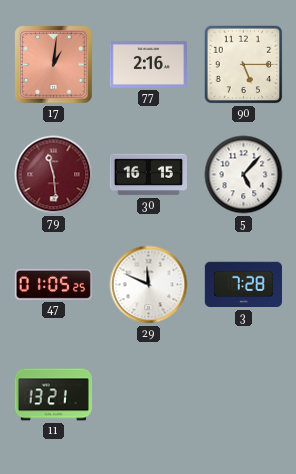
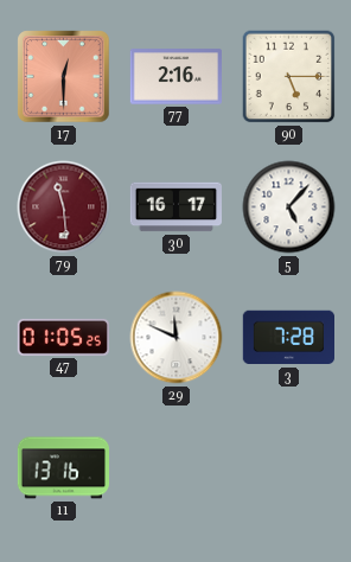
17: 1:01 -> 12:30
30: 16:15 -> 16:17
11: 13:21 -> 13:16
